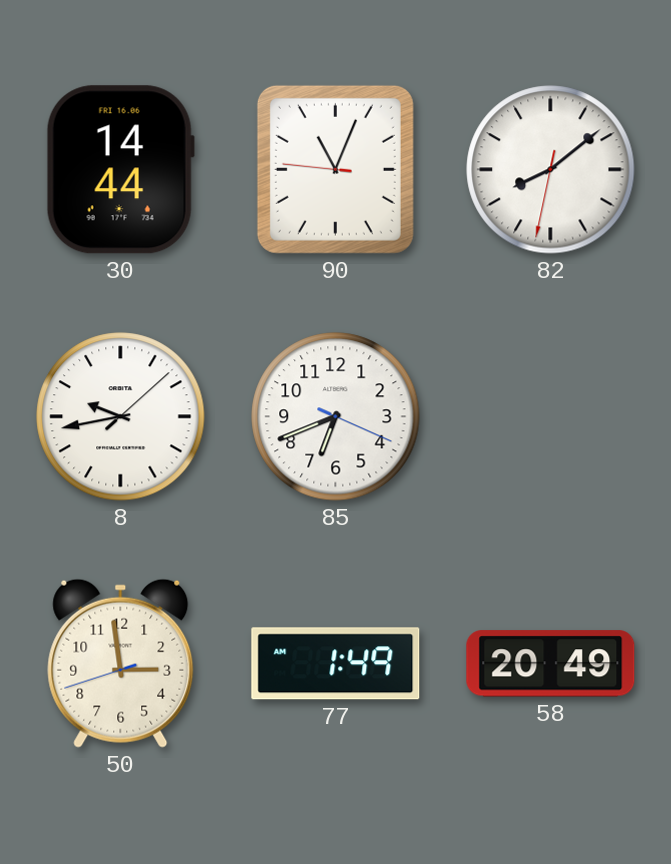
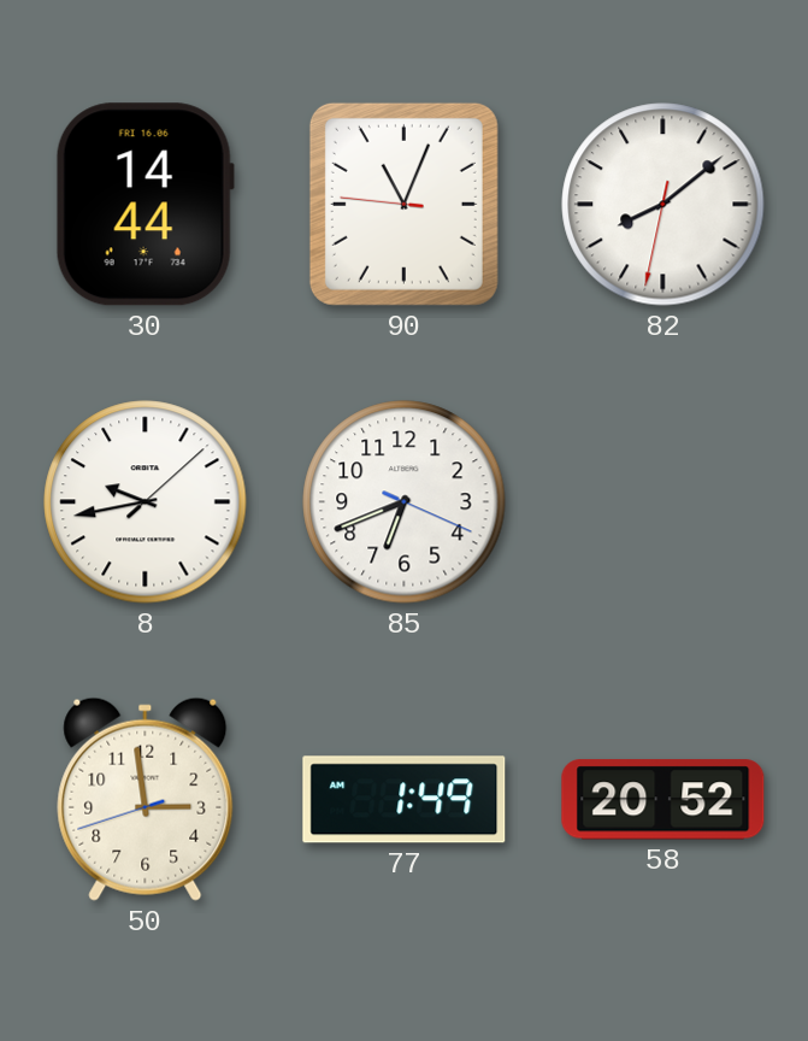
58: 20:49 -> 20:52
